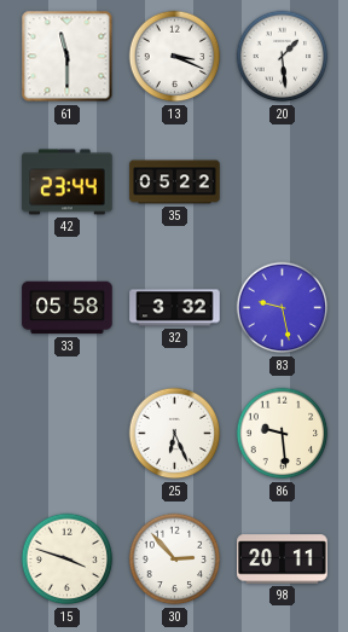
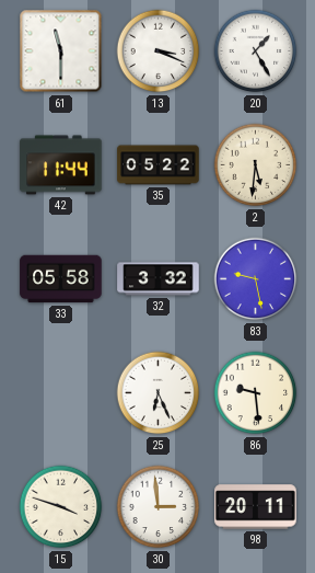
20: 1:29 -> 1:25
42: 23:44 -> 11:44
2: none -> 5:31
30: 2:53 -> 2:59
